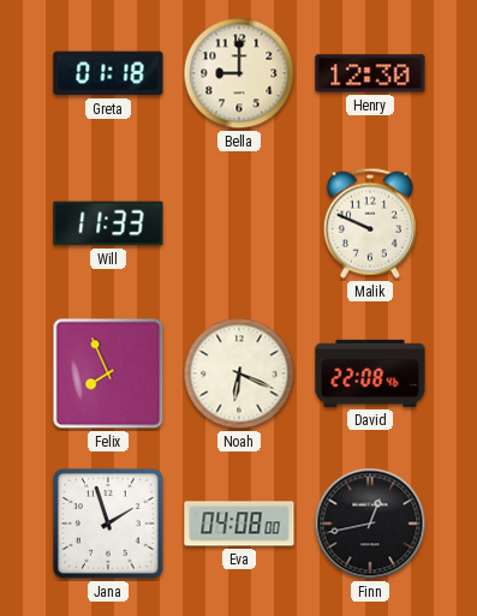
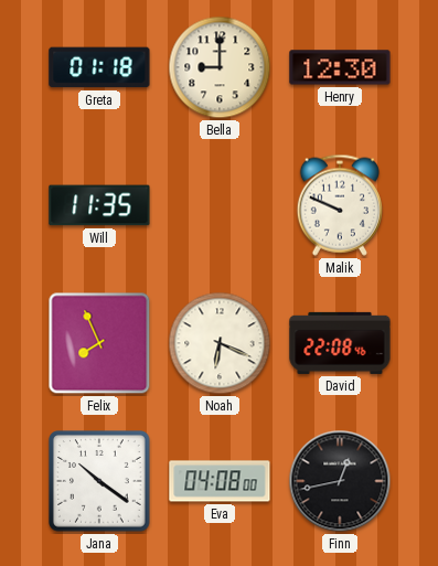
Will: 11:33 -> 11:35
Jana: 1:57 -> 10:21
